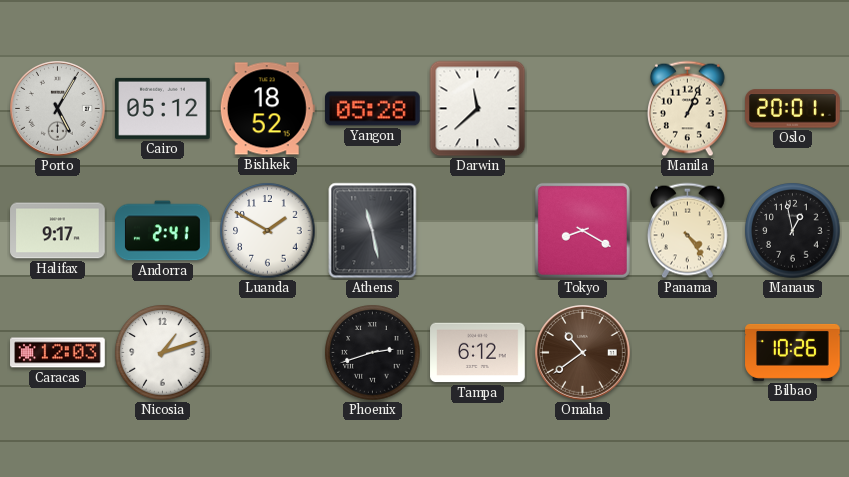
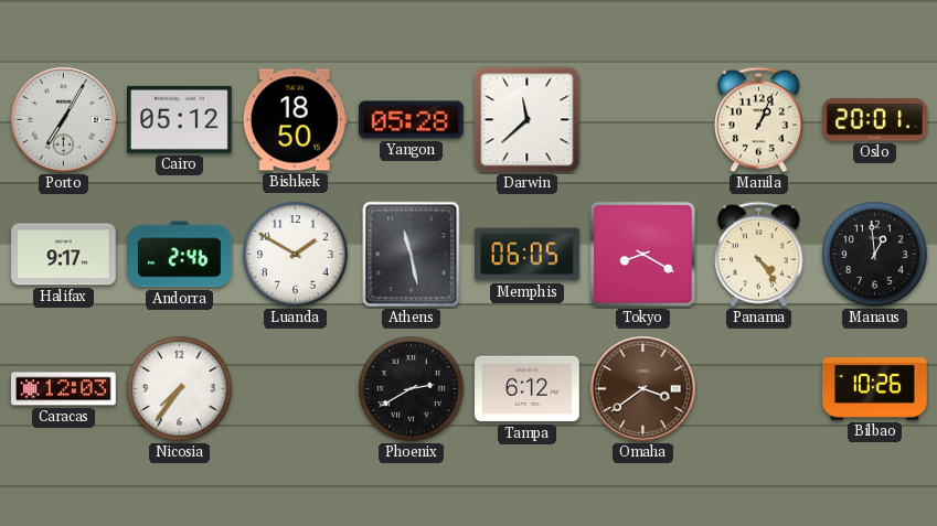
Porto: 5:05 -> 7:05
Bishkek: 18:52 -> 18:50
Andorra: 2:41 -> 2:46
Memphis: none -> 06:05
Manaus: 12:58 -> 12:59
Nicosia: 1:12 -> 7:36
Phoenix: 2:42 -> 2:40
Omaha: 10:39 -> 3:39
